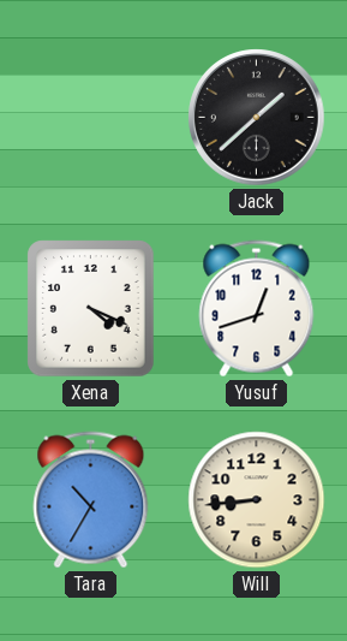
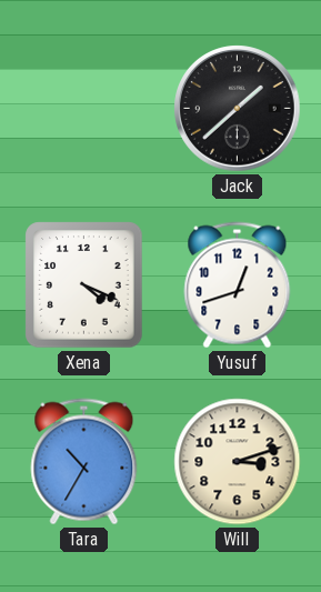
Will: 8:44 -> 3:12
